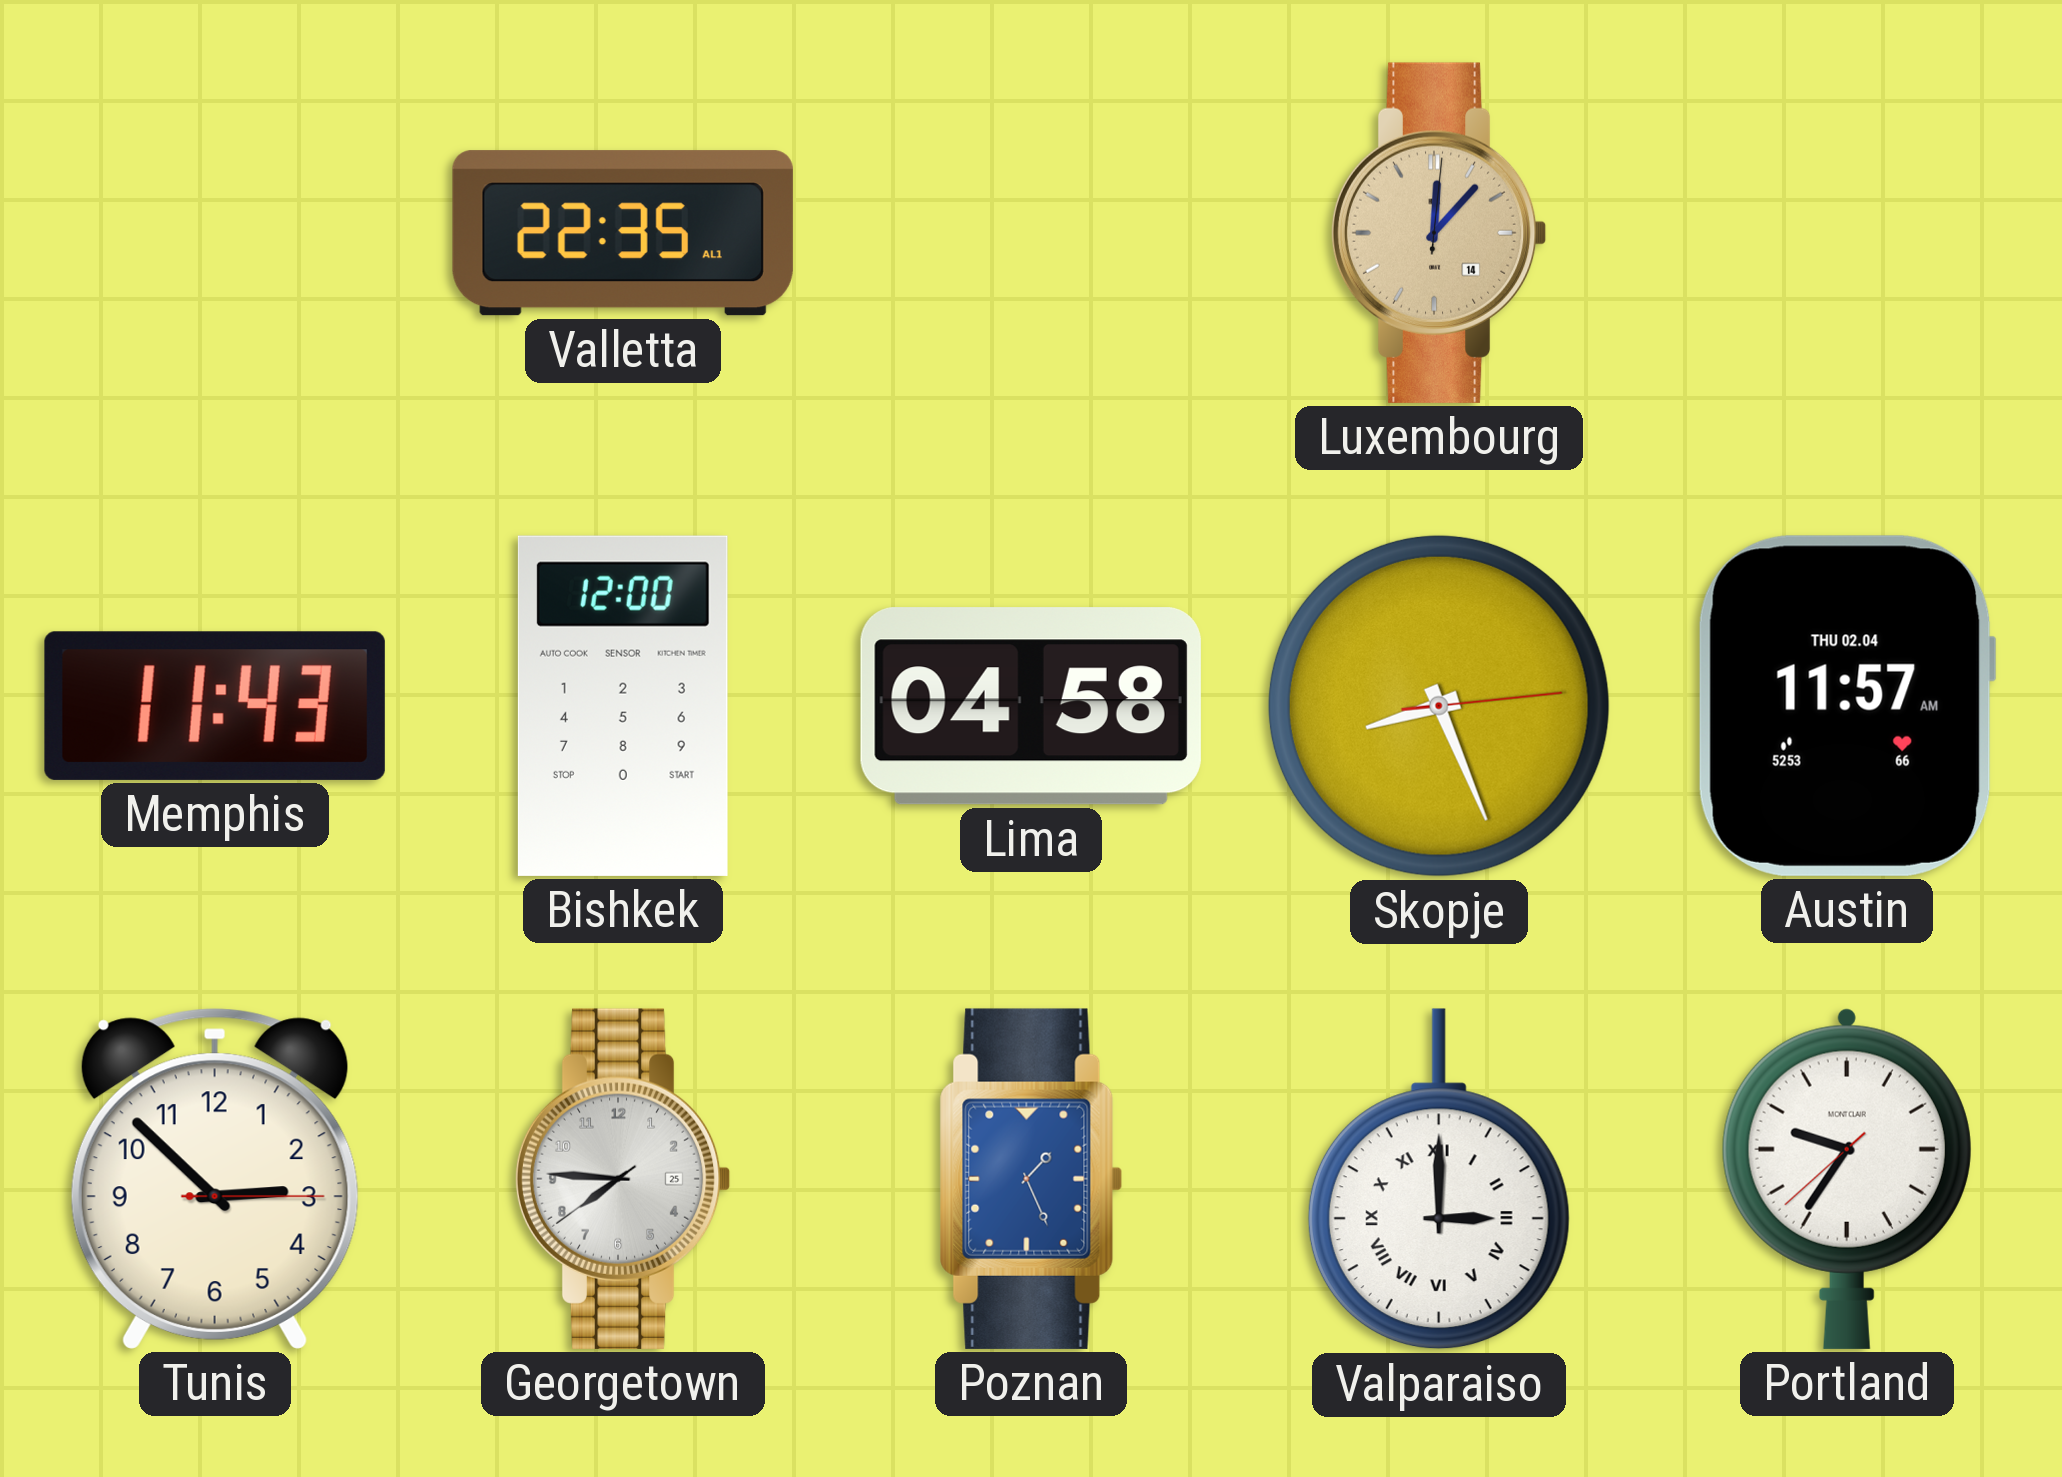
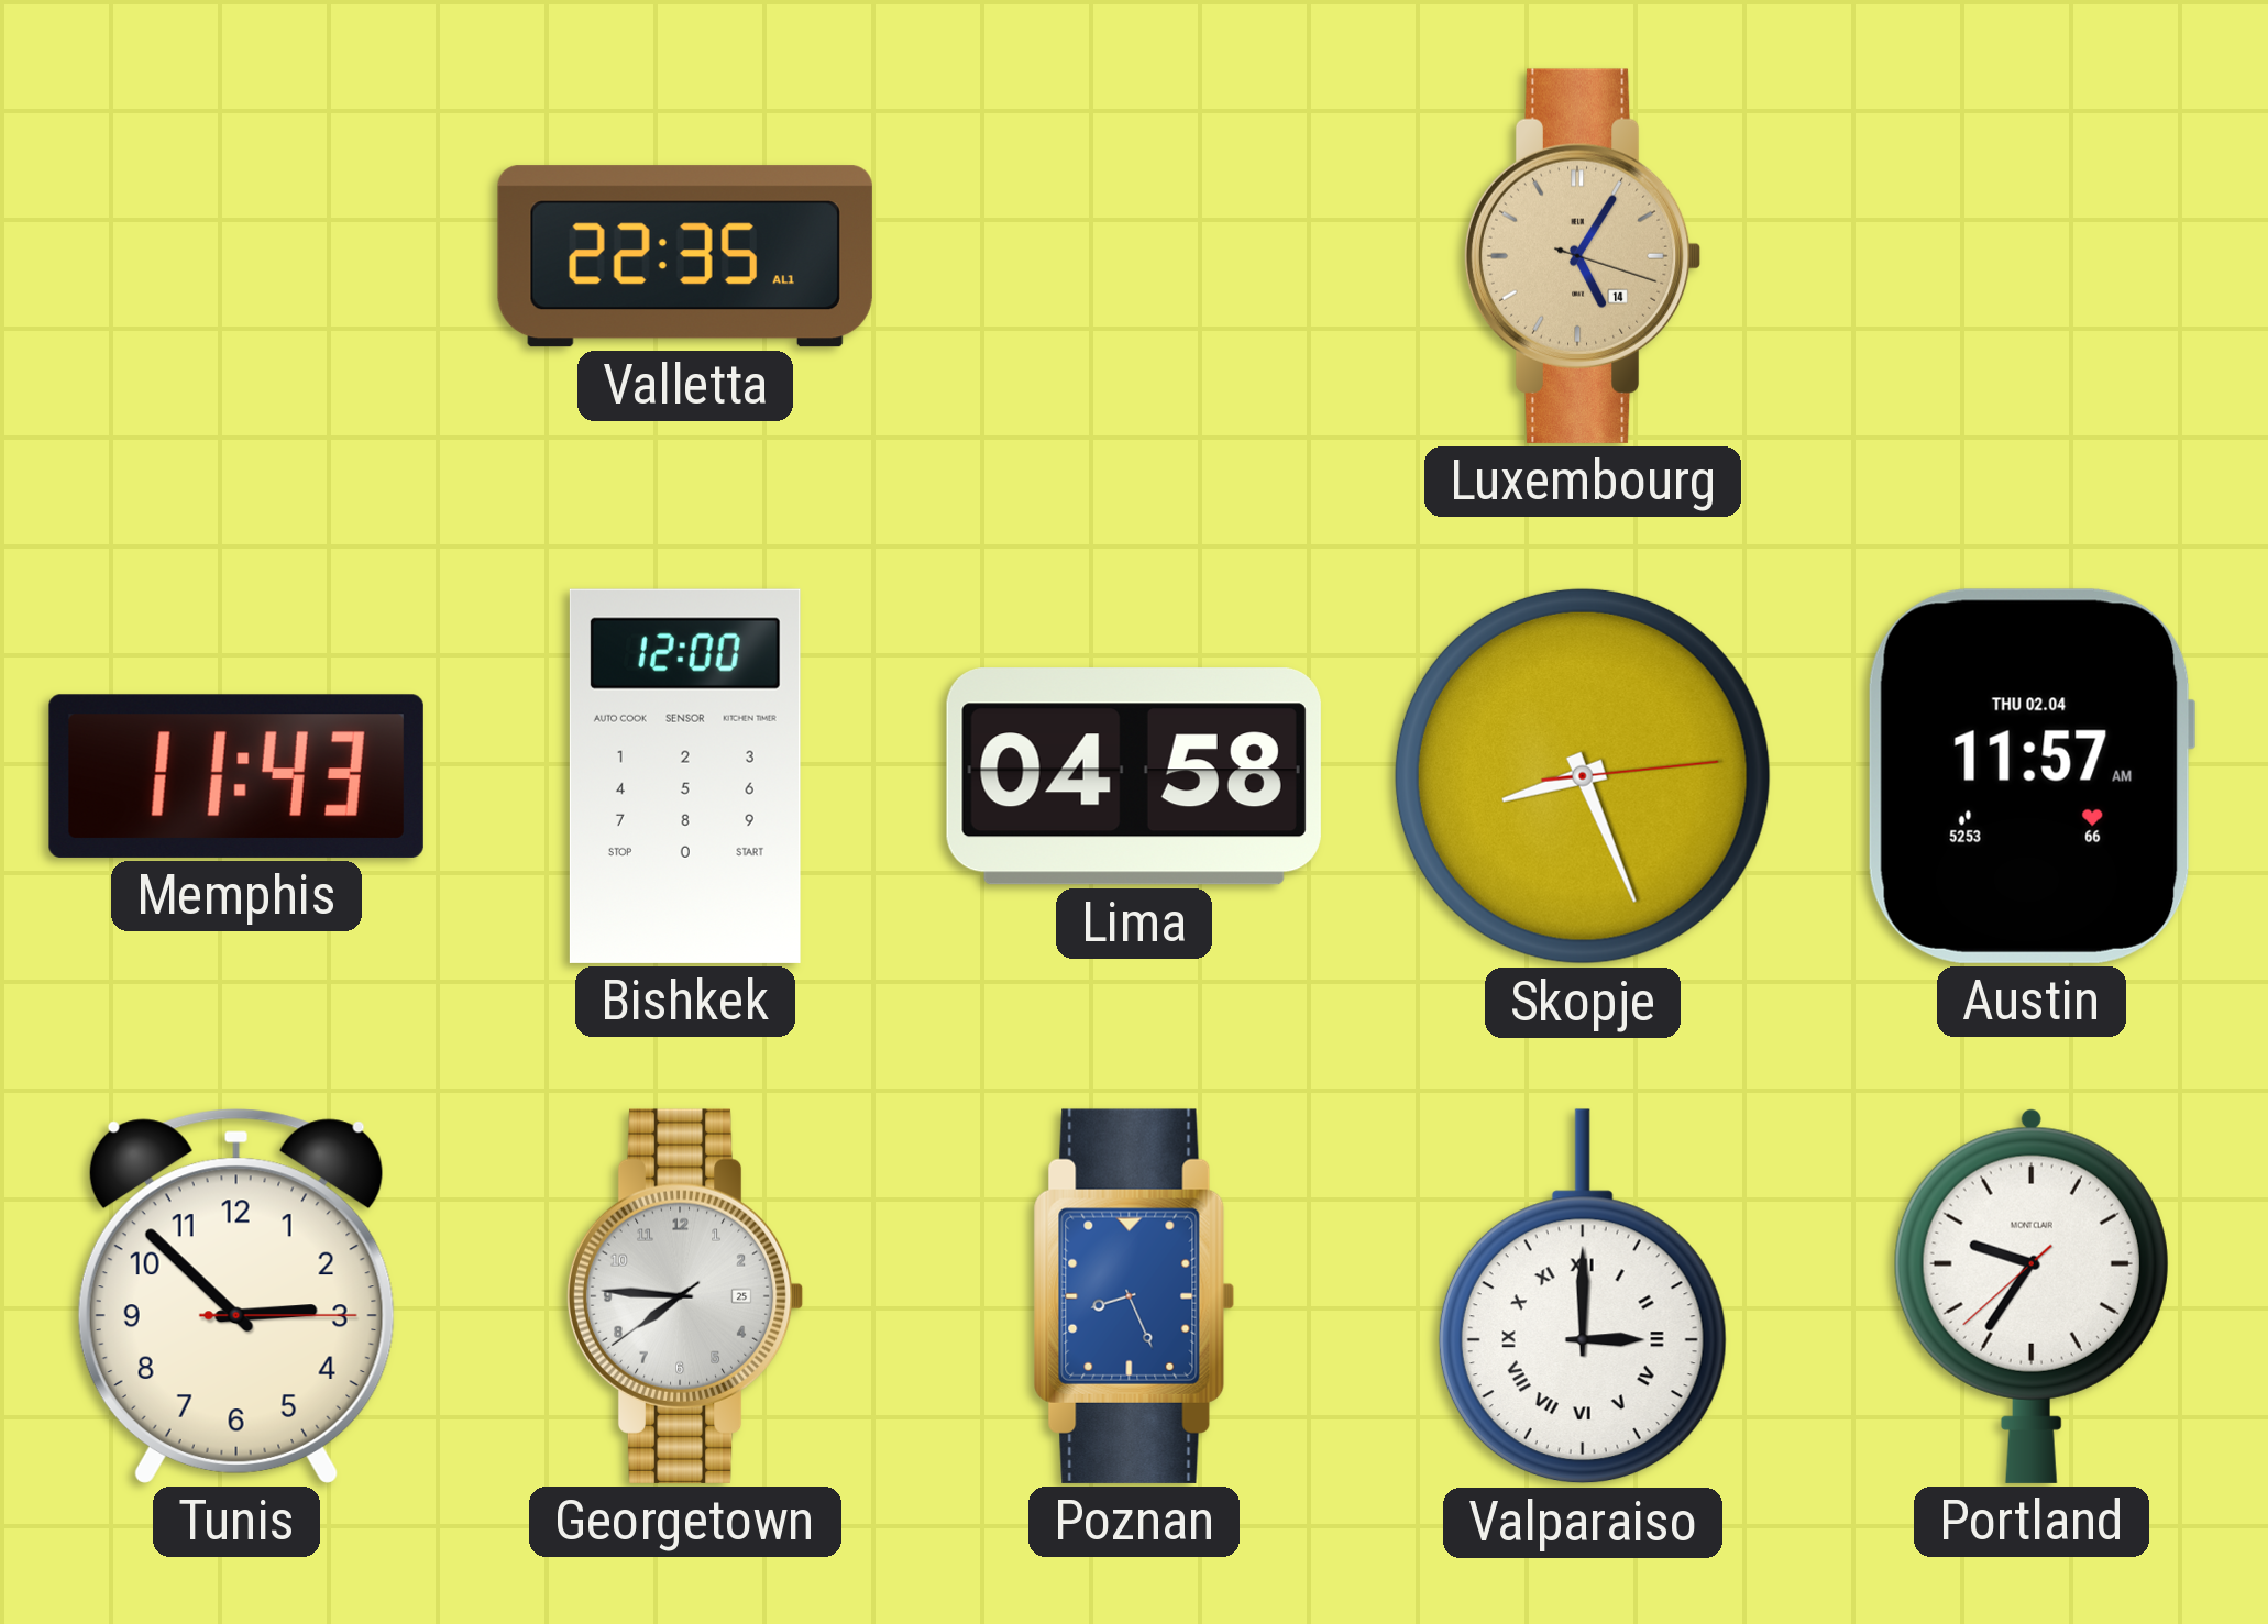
Luxembourg: 12:07 -> 5:05
Poznan: 1:26 -> 8:26
